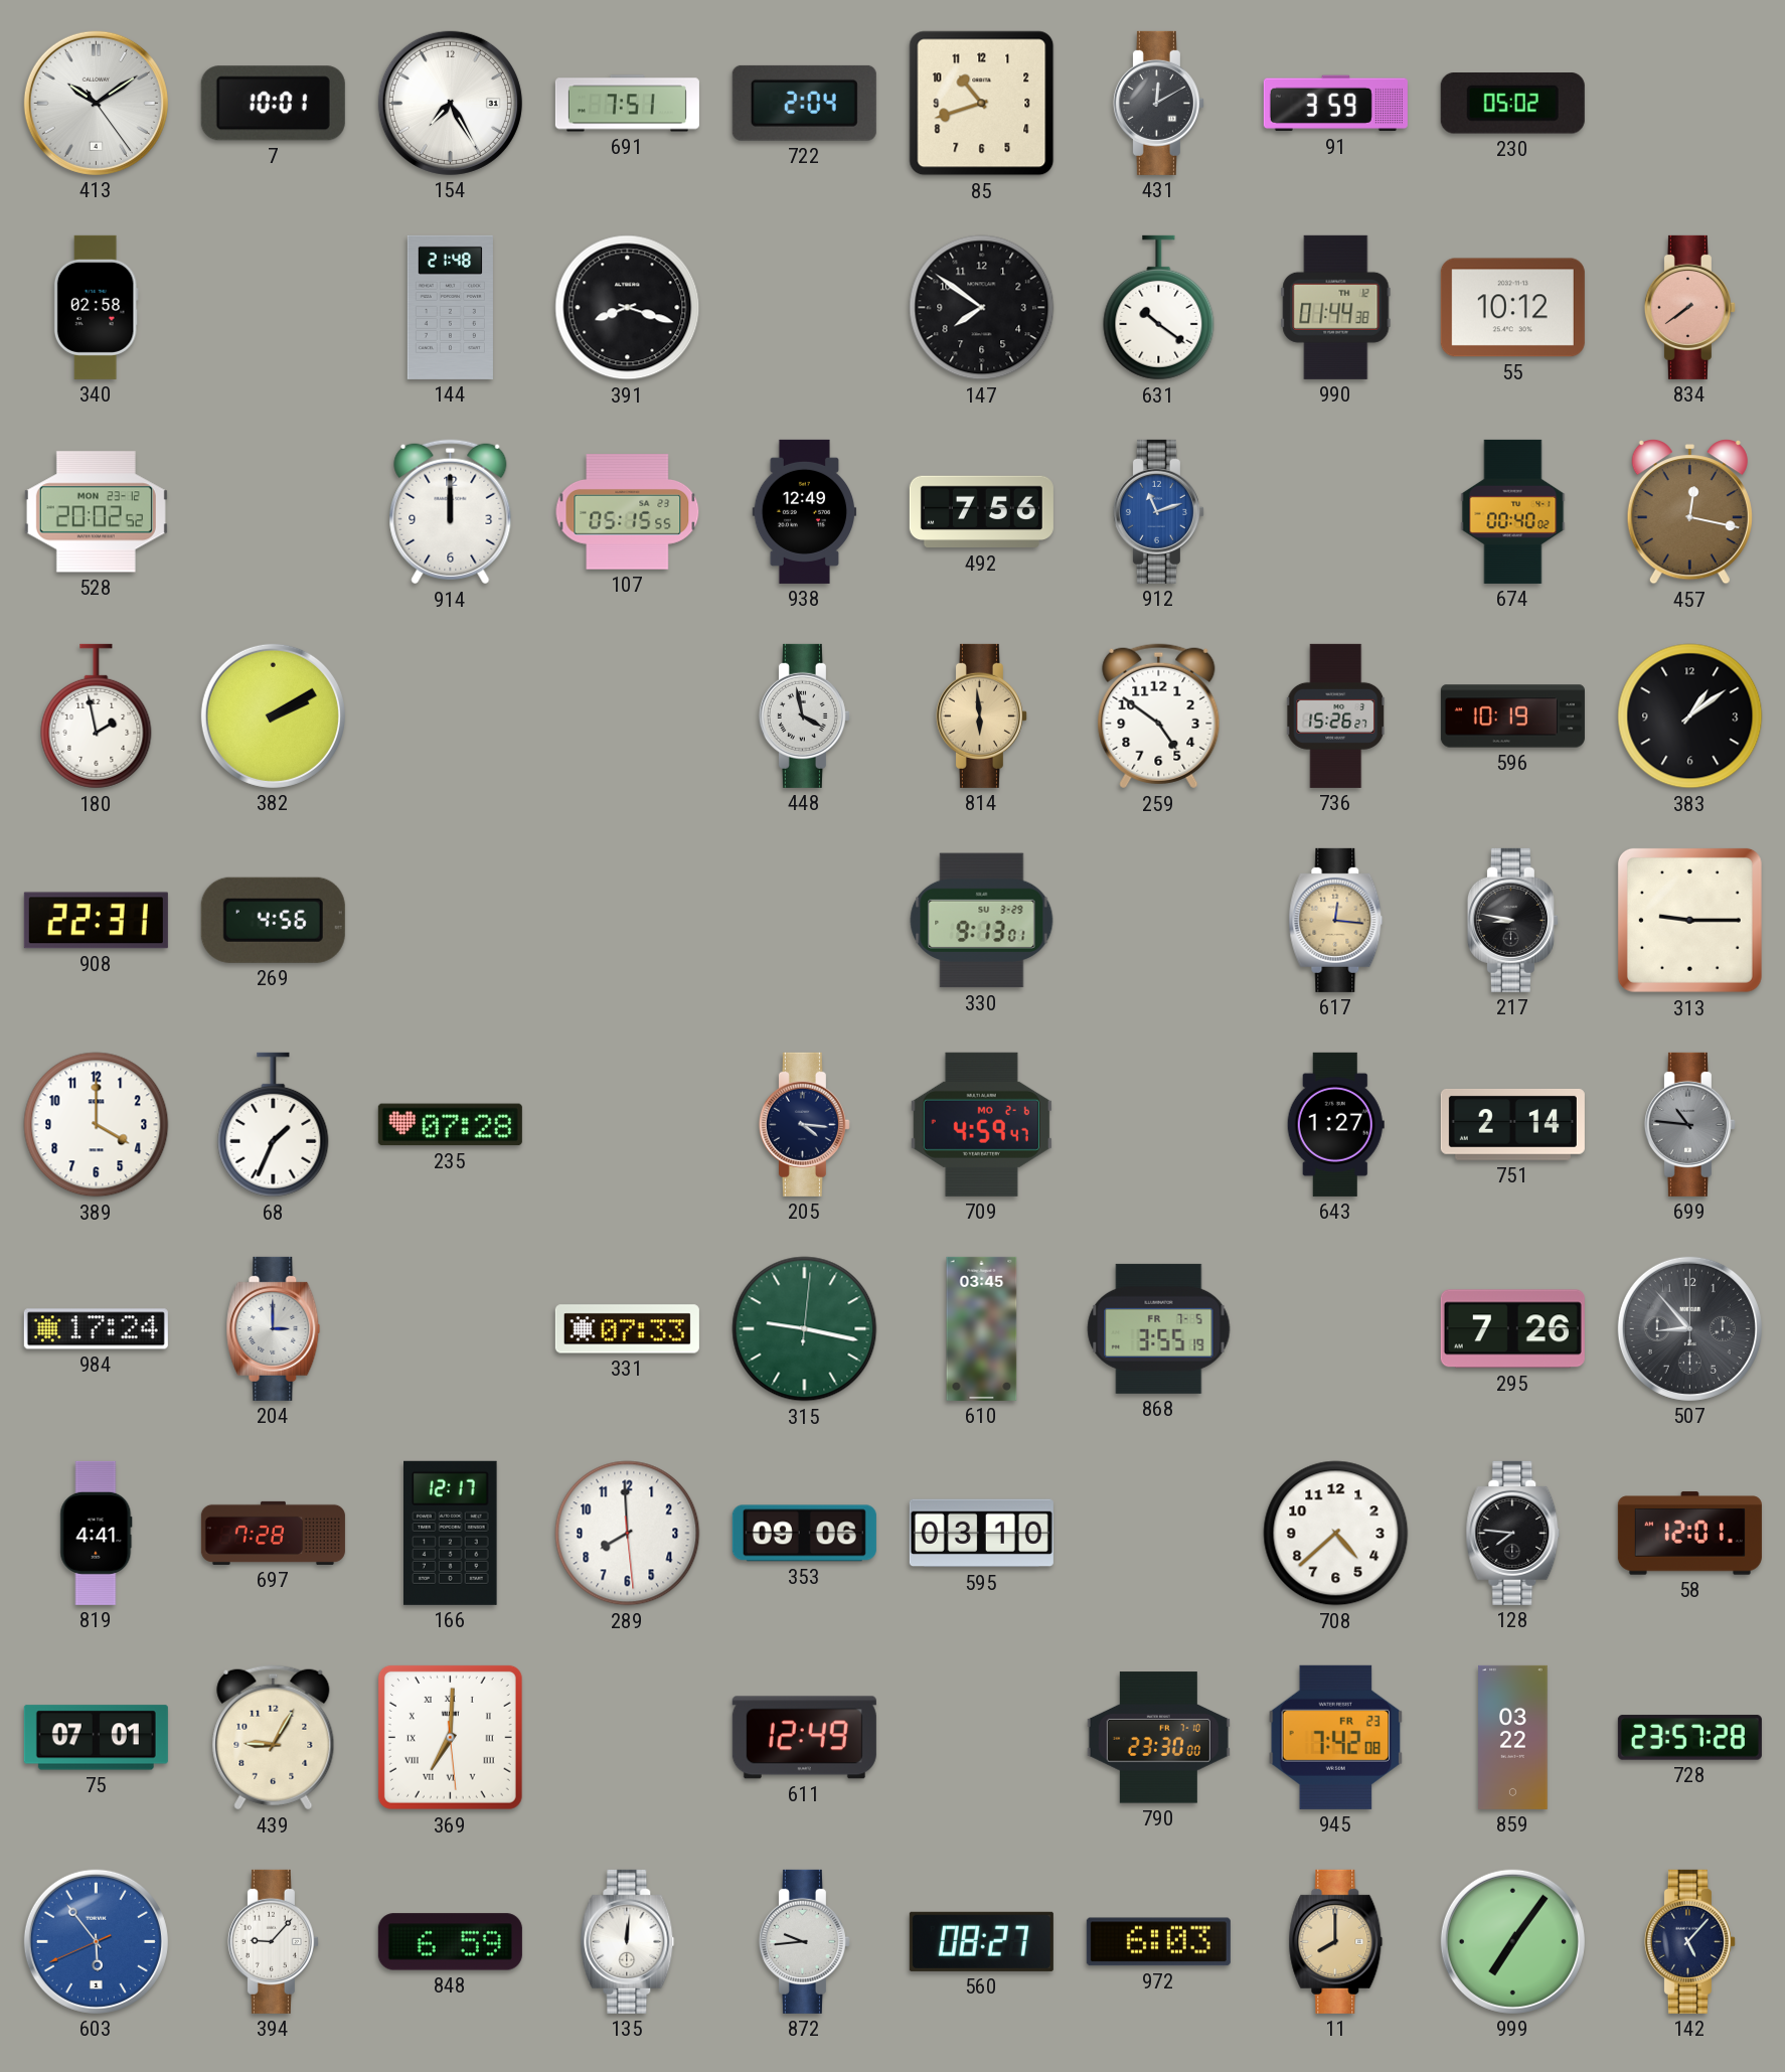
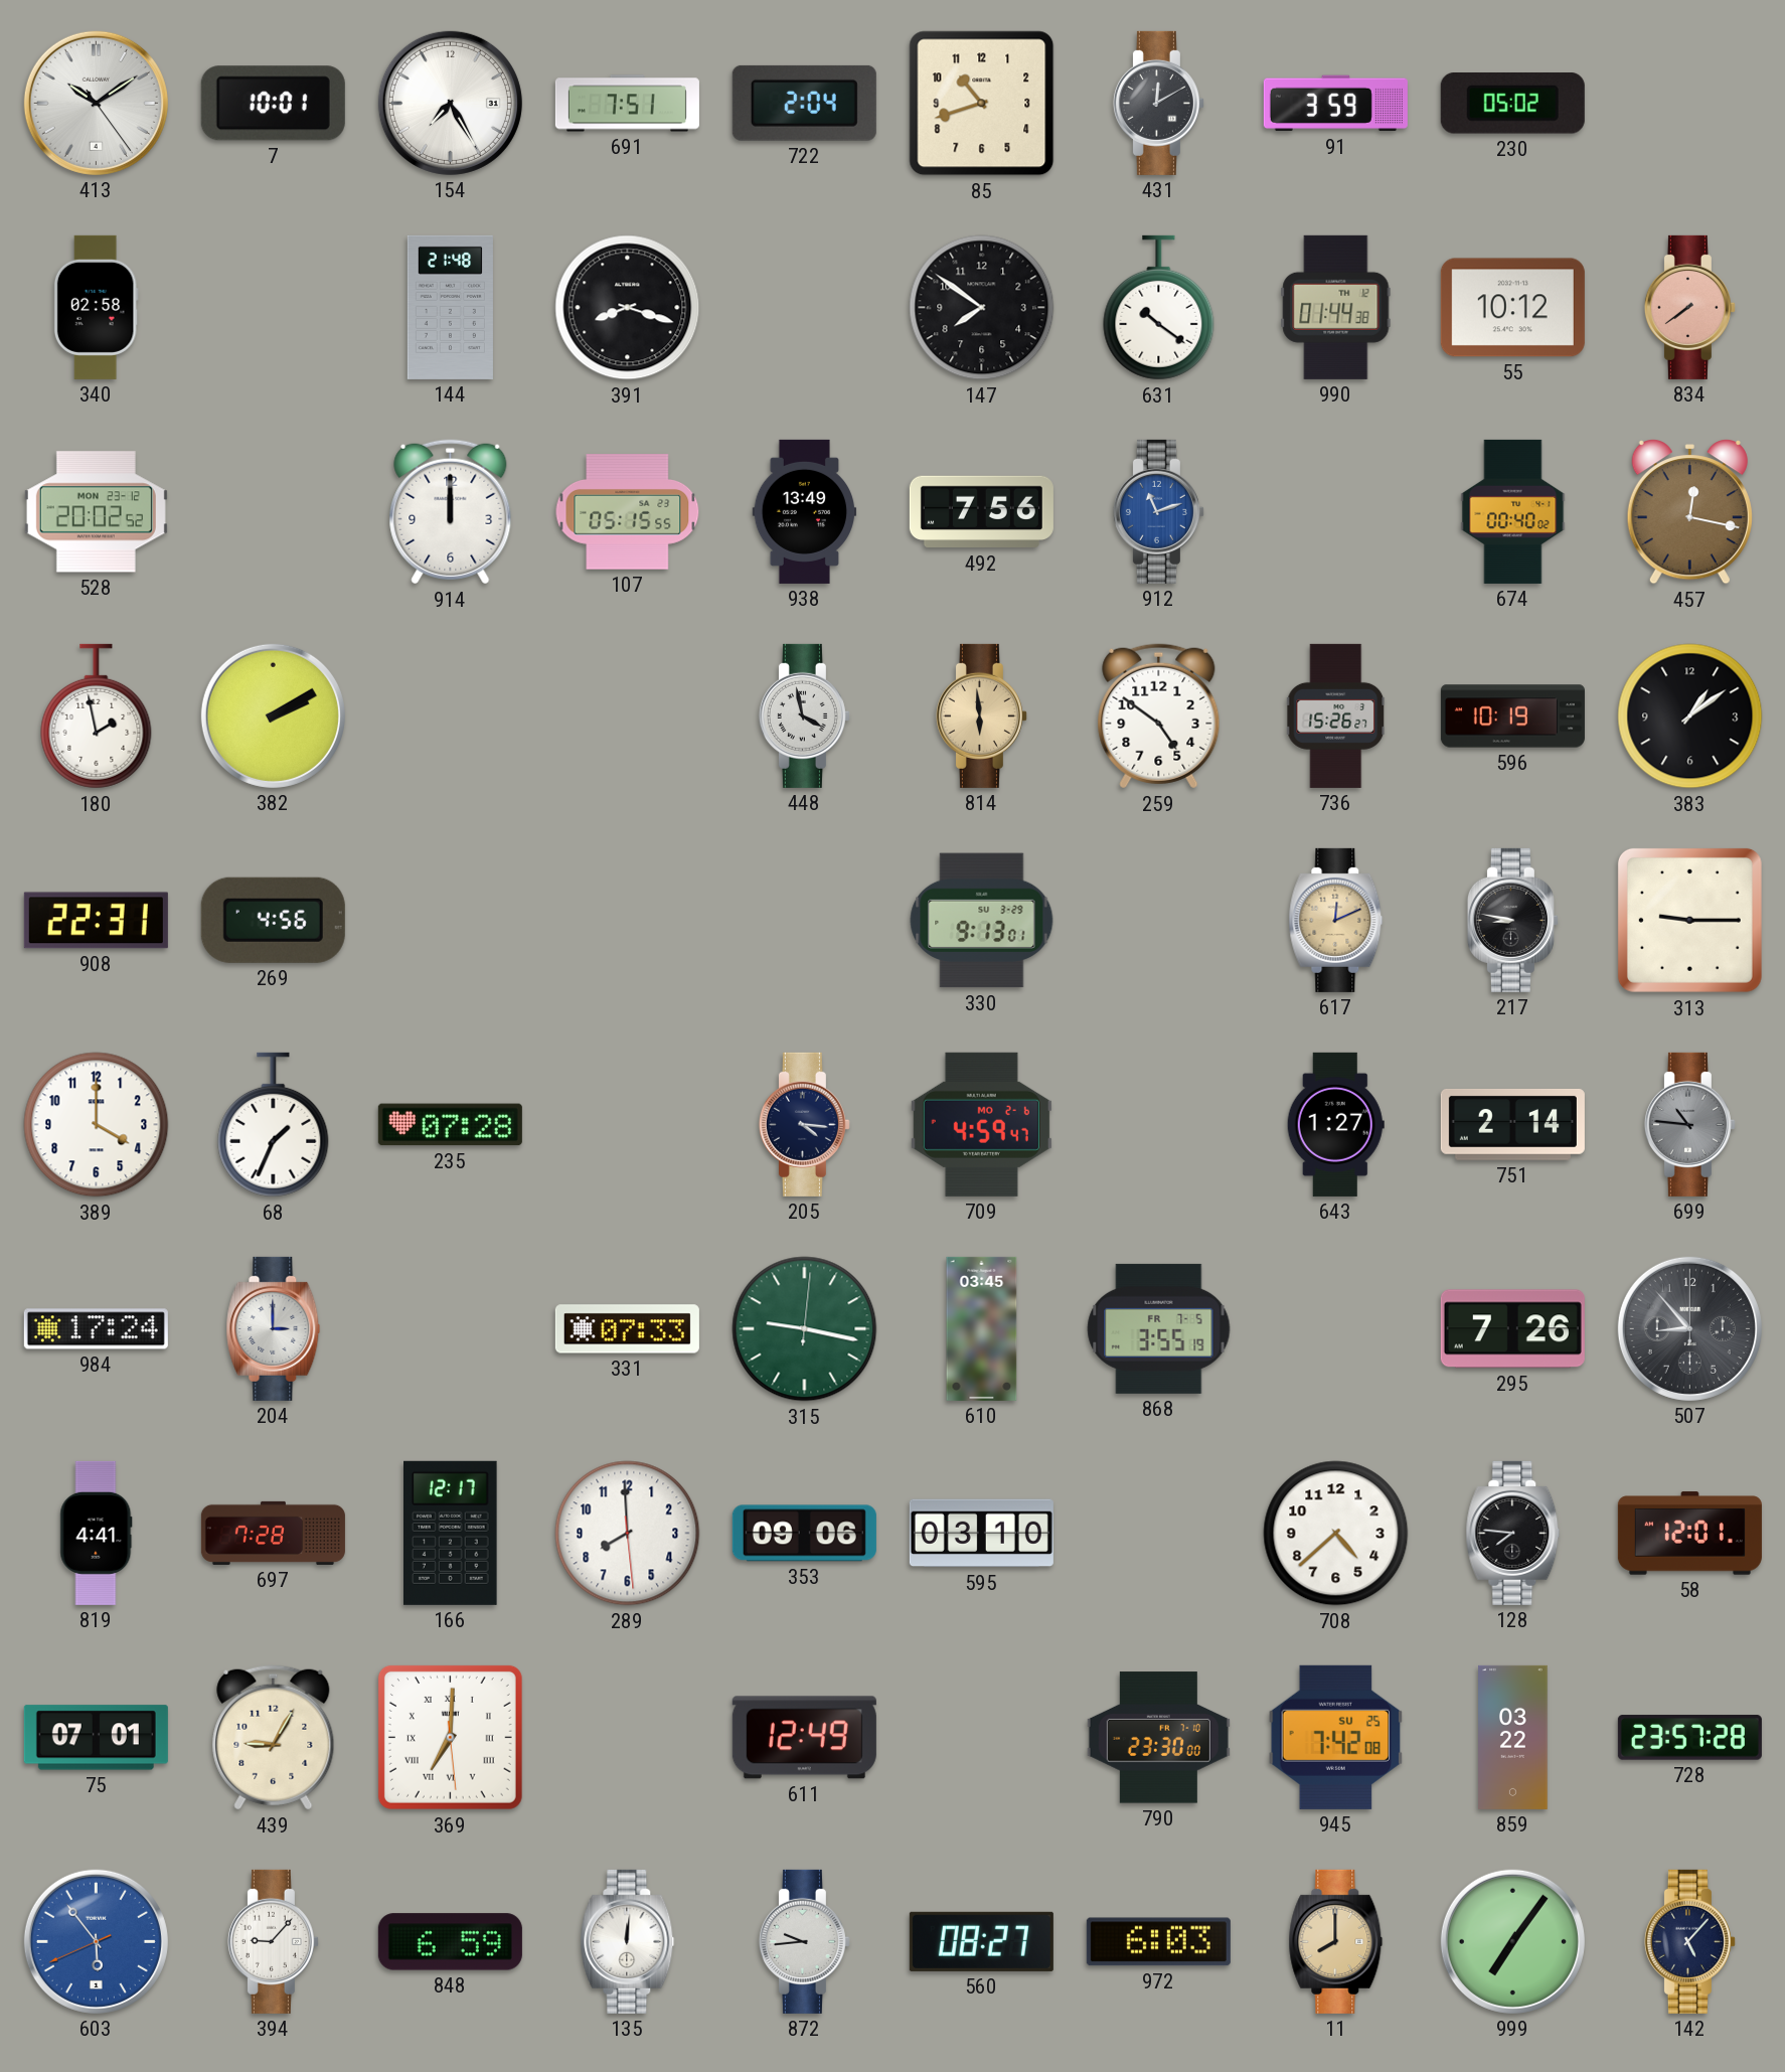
938: 12:49 -> 13:49
617: 12:16 -> 12:11
945 date: FR 23 -> SU 25
